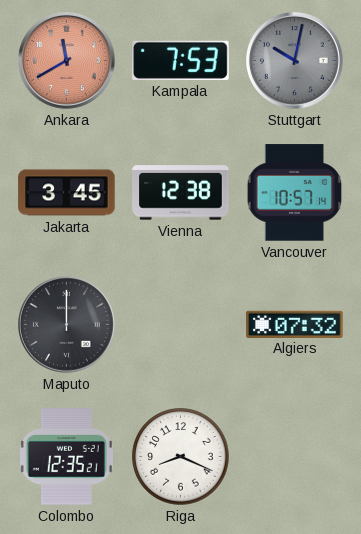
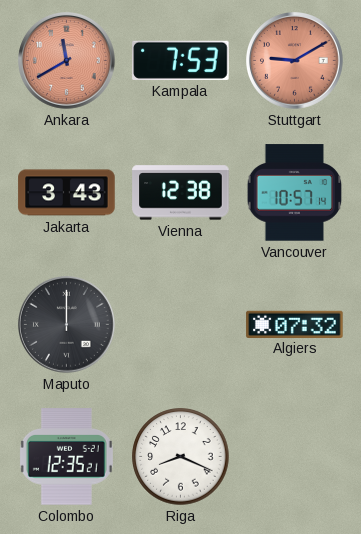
Stuttgart: 10:02 -> 9:10
Stuttgart dial: grey -> salmon
Jakarta: 3:45 -> 3:43
